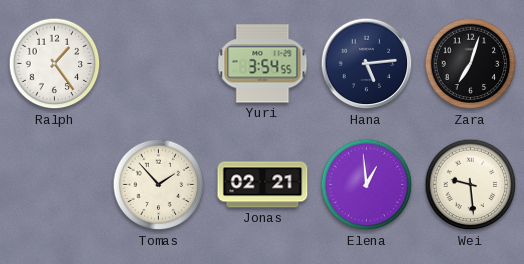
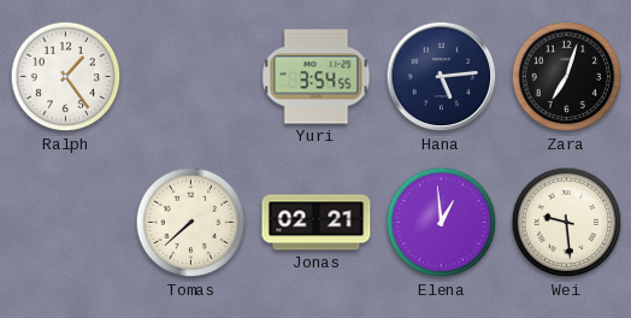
Tomas: 1:53 -> 7:38
